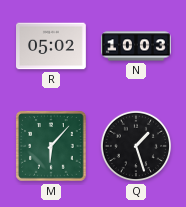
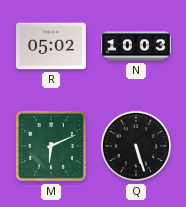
M: 6:07 -> 6:11
Q: 1:27 -> 5:27
